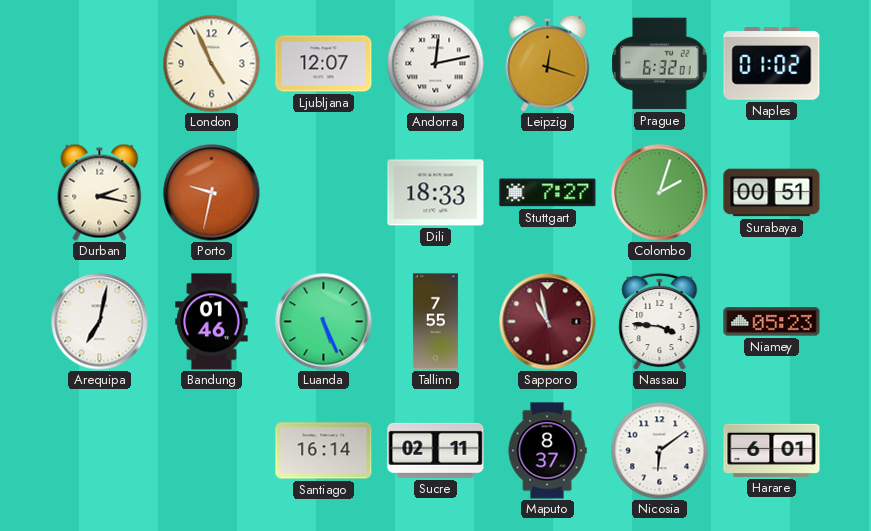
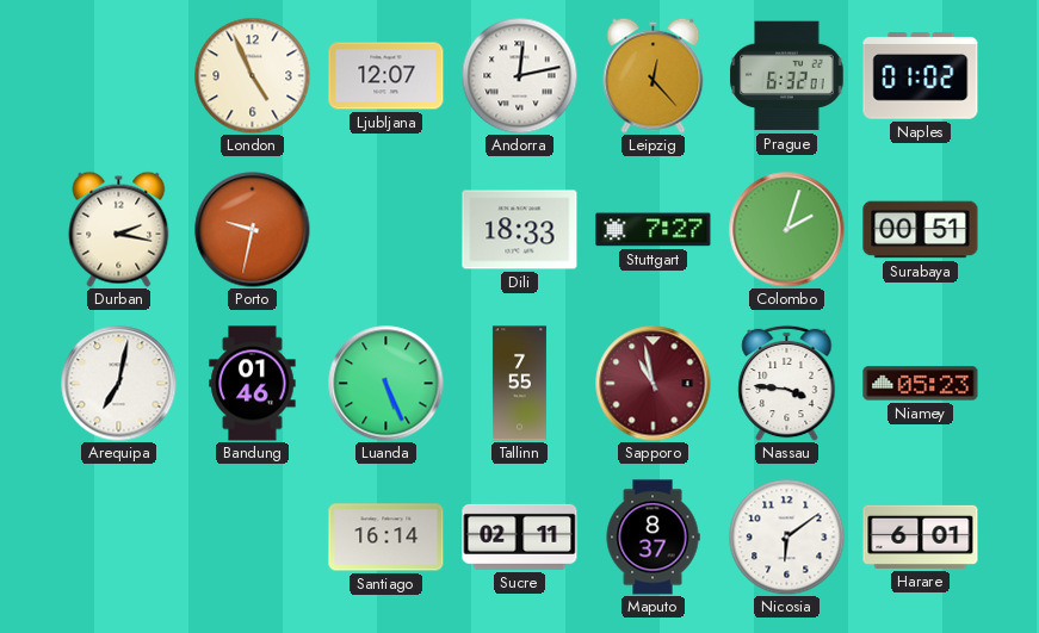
Leipzig: 12:18 -> 12:23
